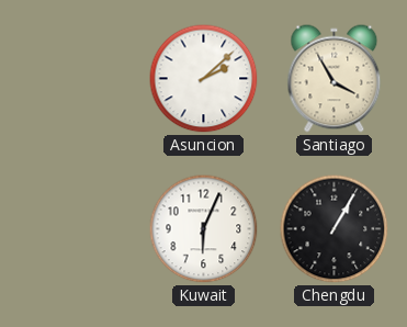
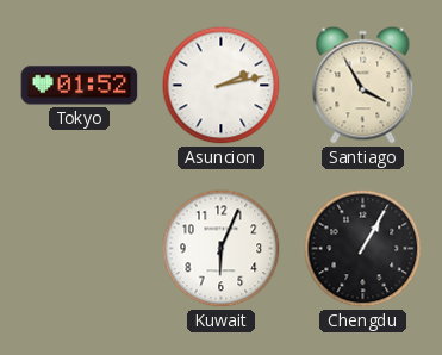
Tokyo: none -> 01:52
Asuncion: 2:08 -> 2:13
